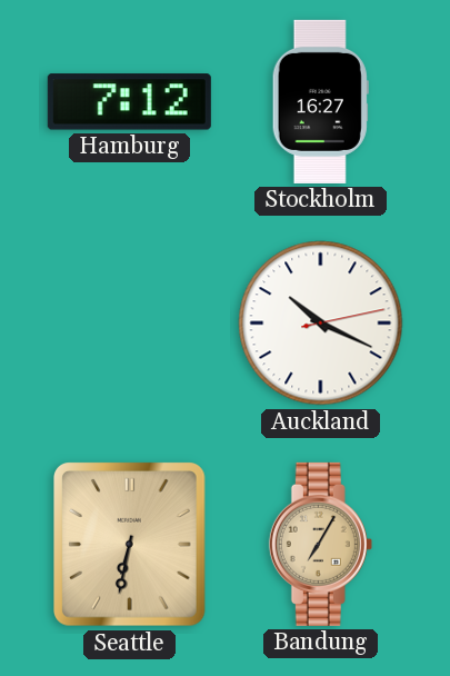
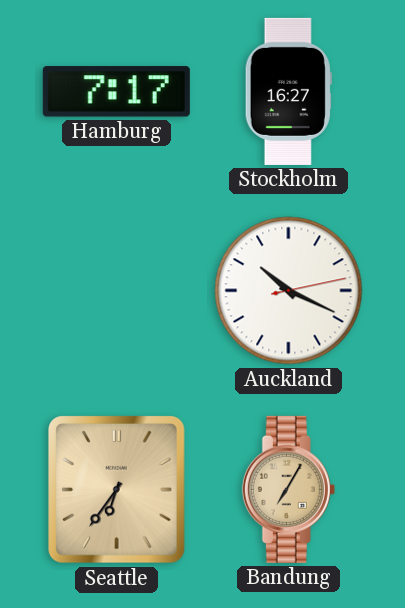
Hamburg: 7:12 -> 7:17
Seattle: 6:32 -> 6:36
